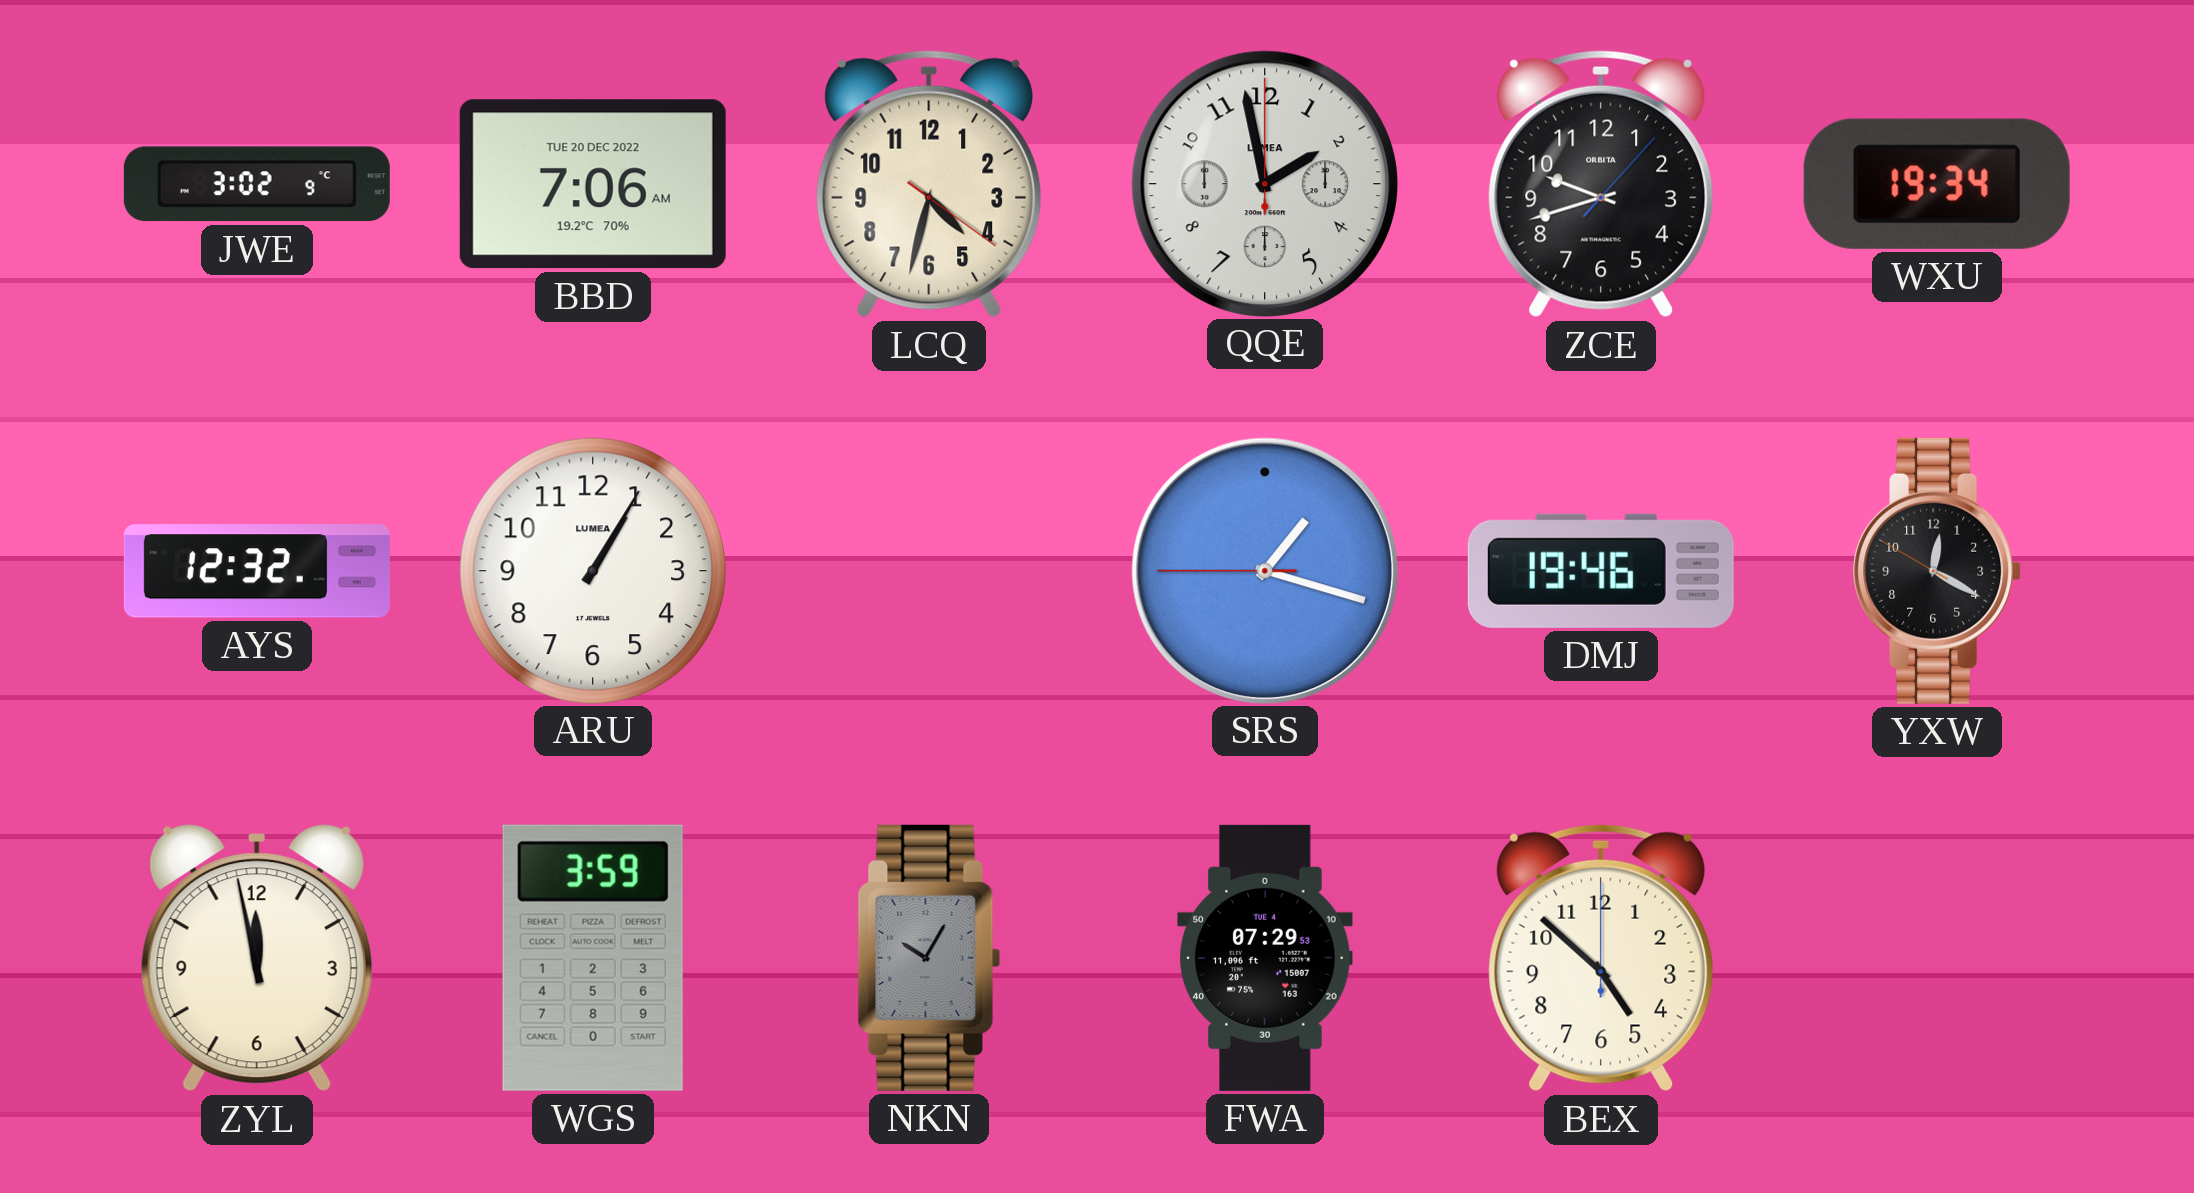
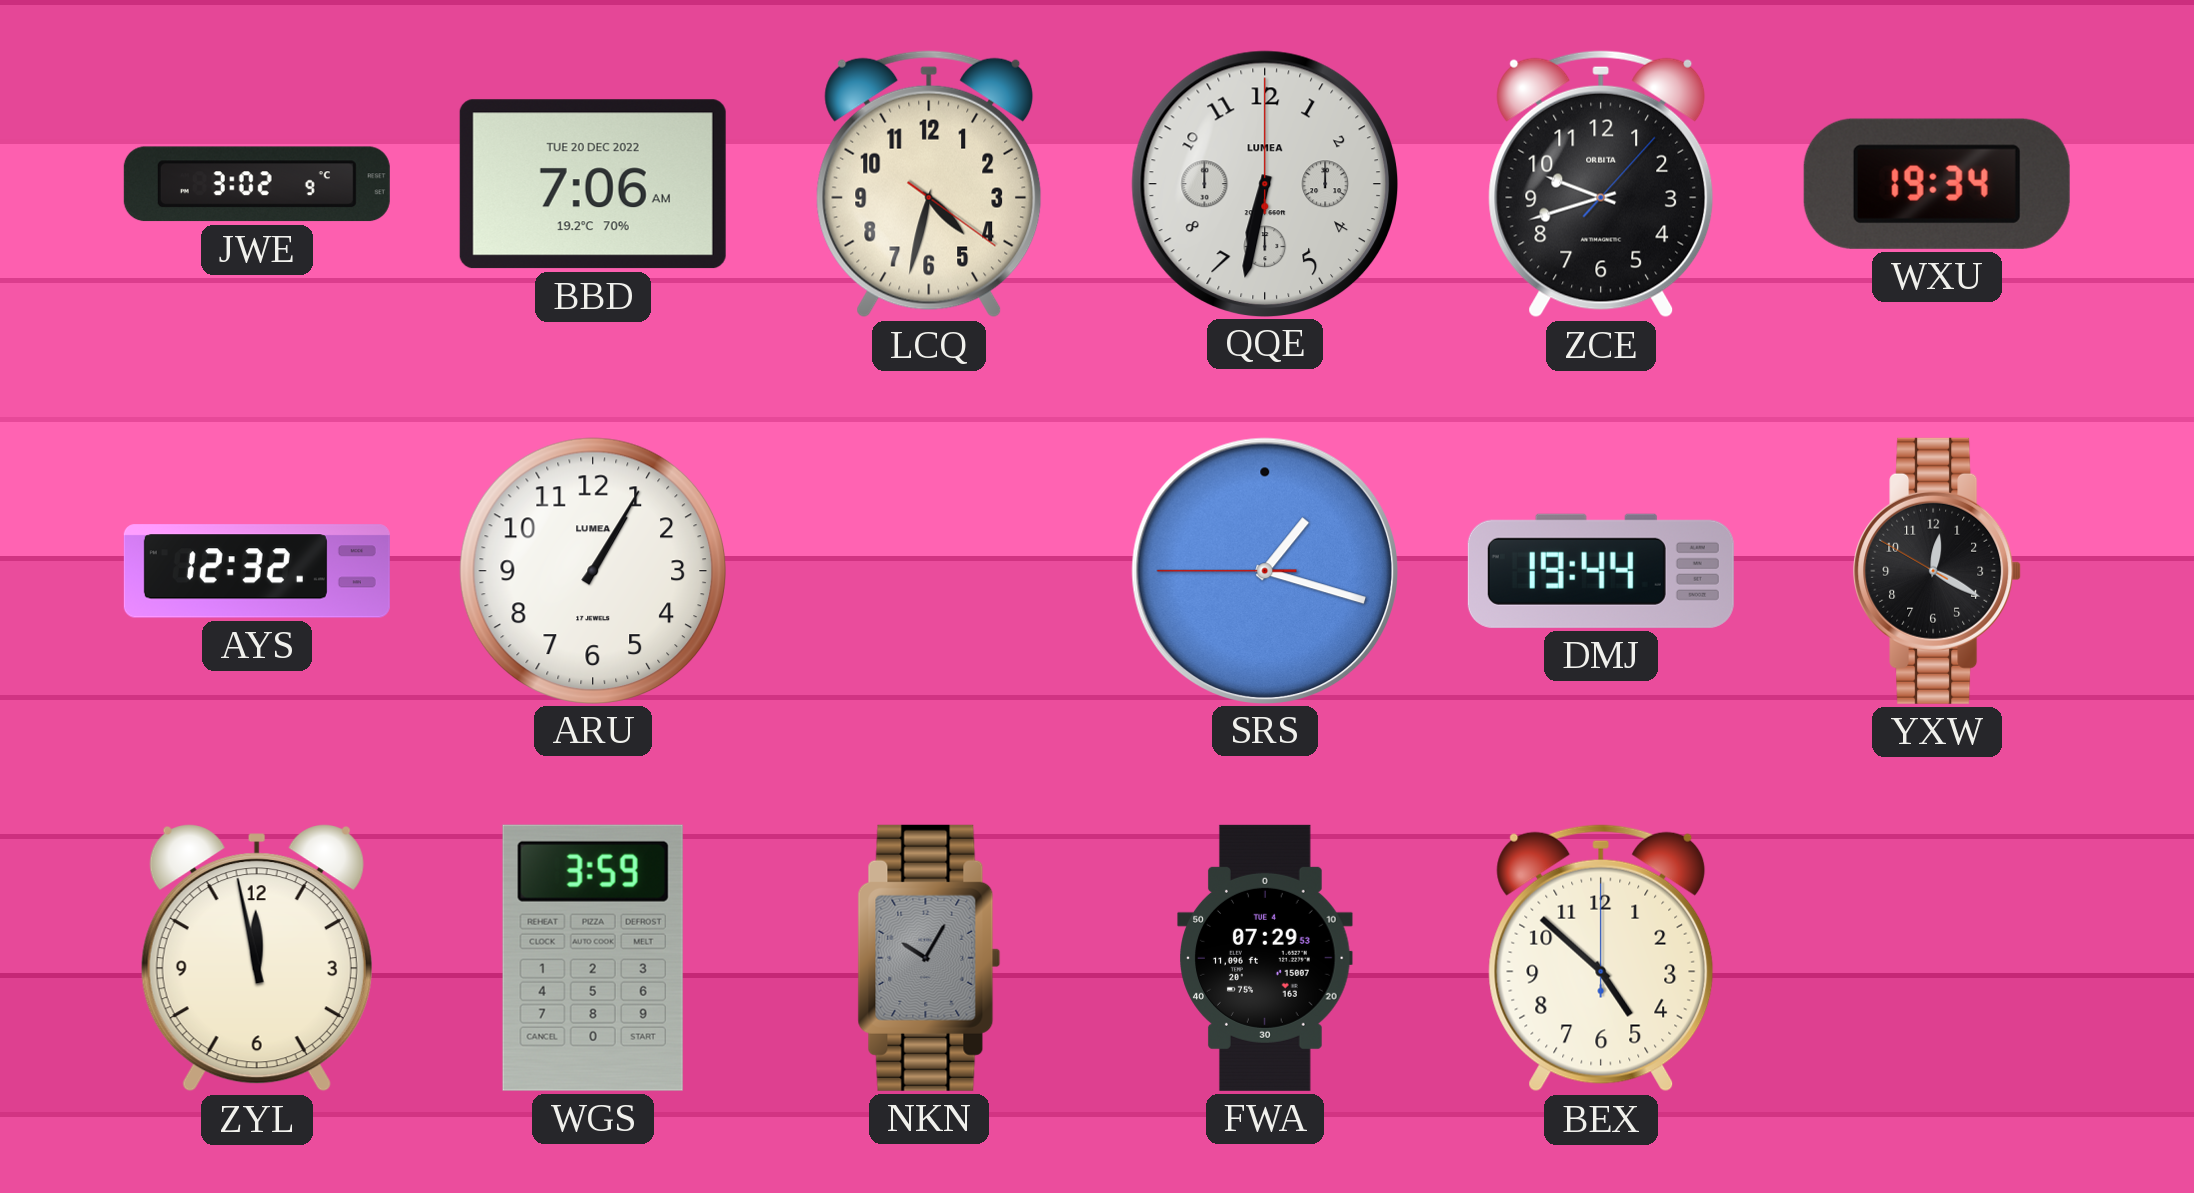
QQE: 1:58 -> 6:32
DMJ: 19:46 -> 19:44
